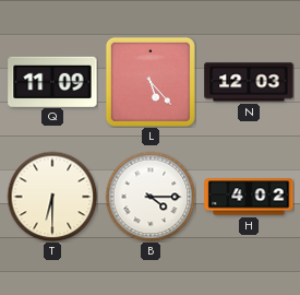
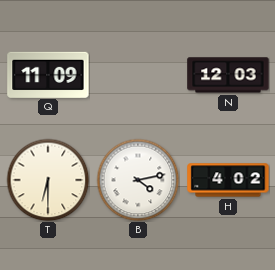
L: 5:23 -> none
B: 4:15 -> 4:13
